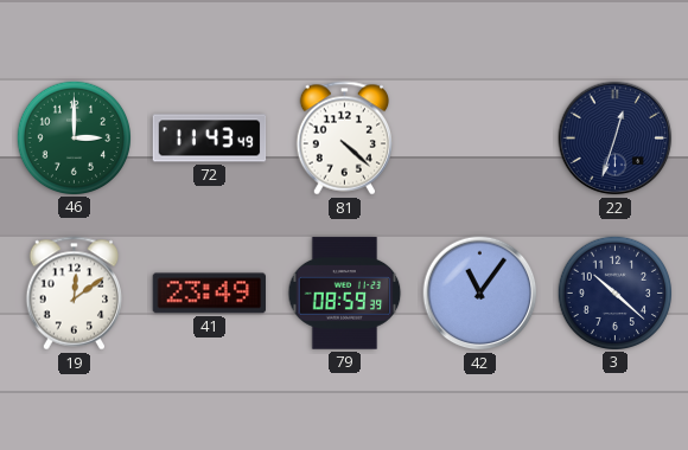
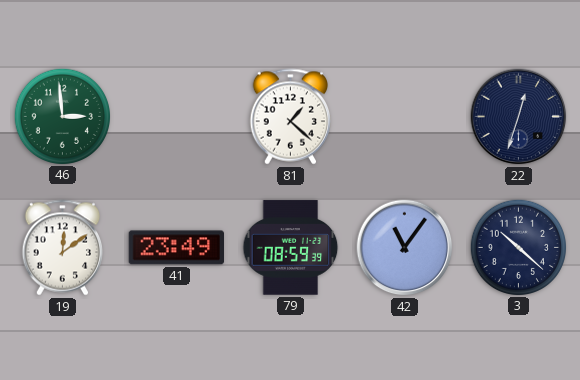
46: 3:00 -> 2:59
72: 11:43 -> none
81: 4:22 -> 1:22
